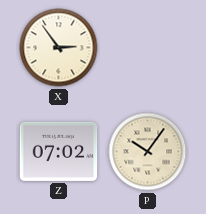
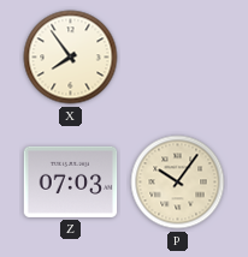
X: 2:54 -> 7:54
Z: 07:02 -> 07:03
